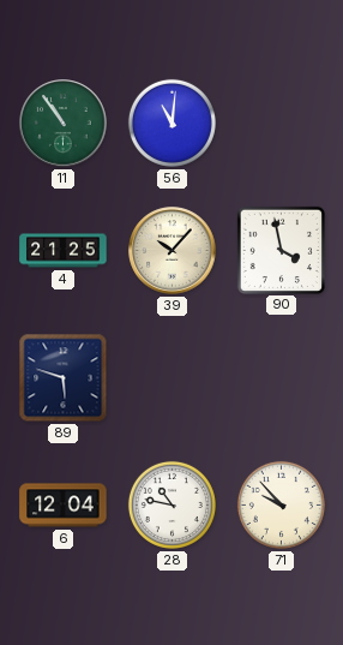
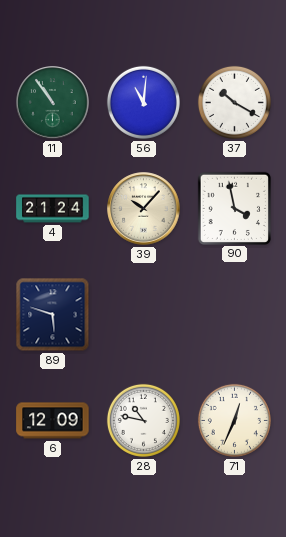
37: none -> 10:20
4: 21:25 -> 21:24
6: 12:04 -> 12:09
71: 9:53 -> 12:34
